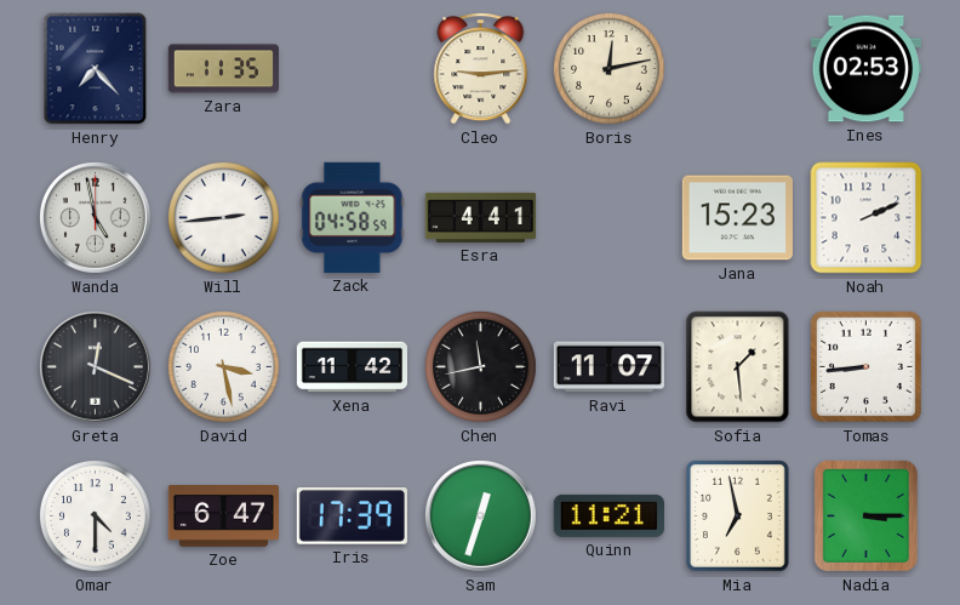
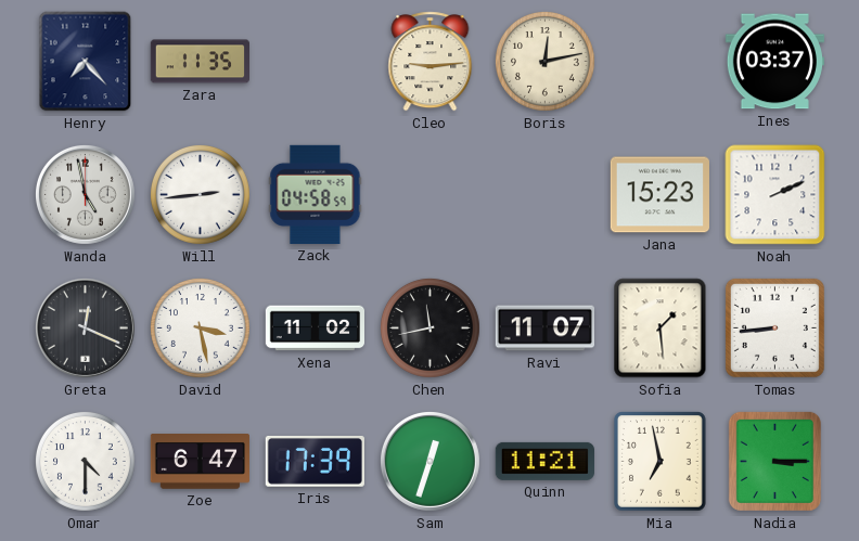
Ines: 02:53 -> 03:37
Esra: 4:41 -> none
Xena: 11:42 -> 11:02
